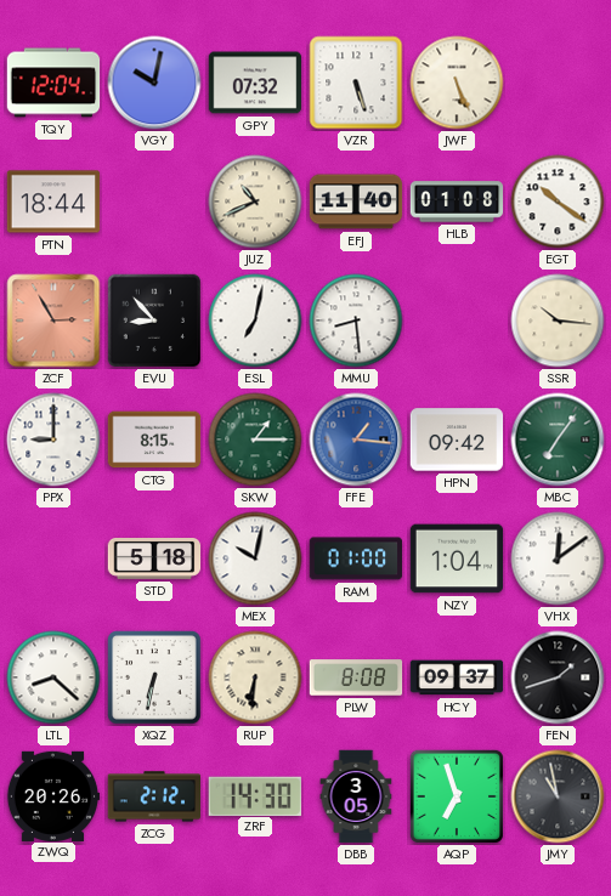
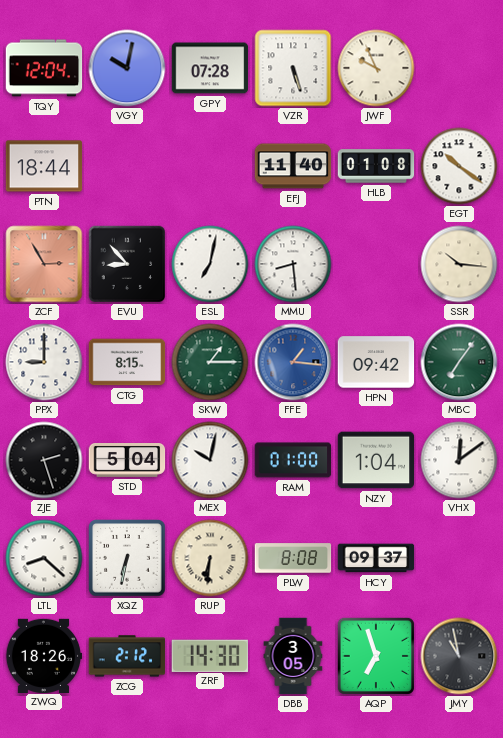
GPY: 07:32 -> 07:28
JWF: 5:26 -> 9:56
JUZ: 10:41 -> none
ZJE: none -> 2:27
STD: 5:18 -> 5:04
FEN: 1:42 -> none
ZWQ: 20:26 -> 18:26
